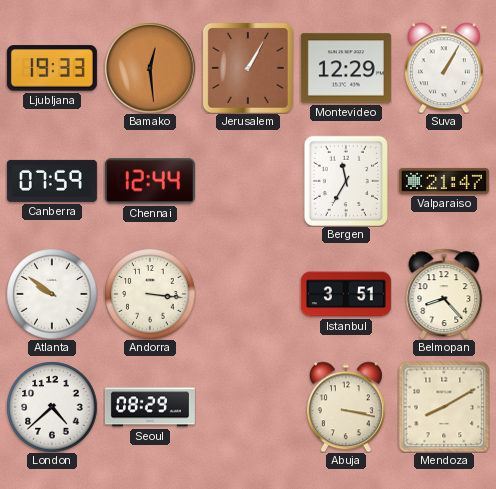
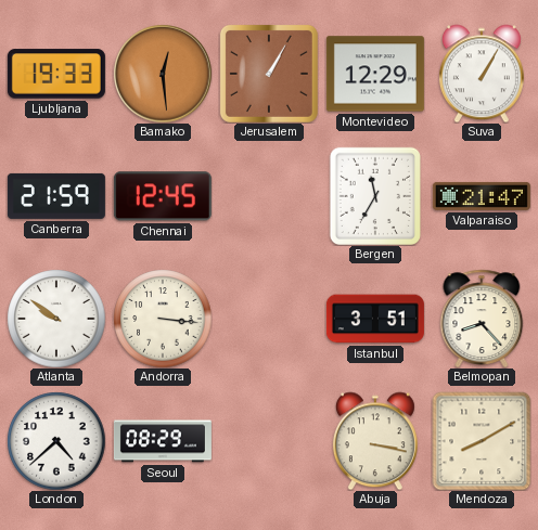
Canberra: 07:59 -> 21:59
Chennai: 12:44 -> 12:45
